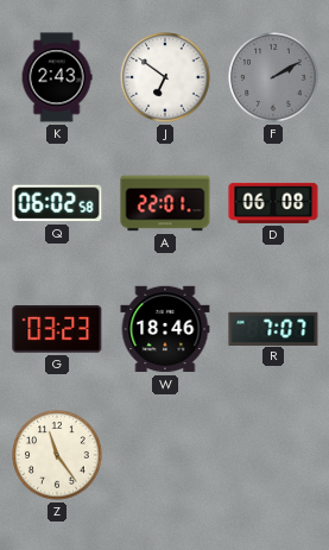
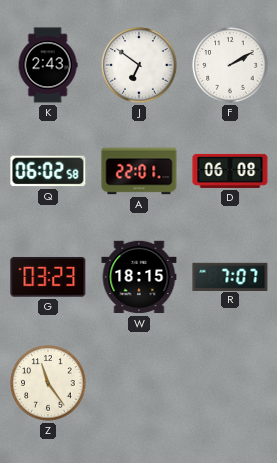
F dial: grey -> white
W: 18:46 -> 18:15
